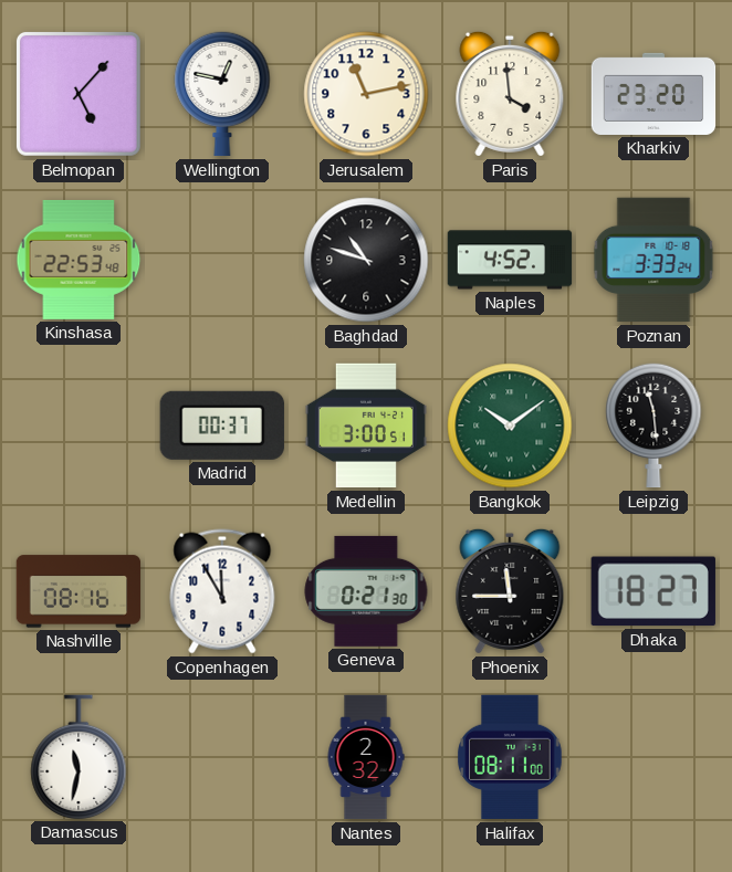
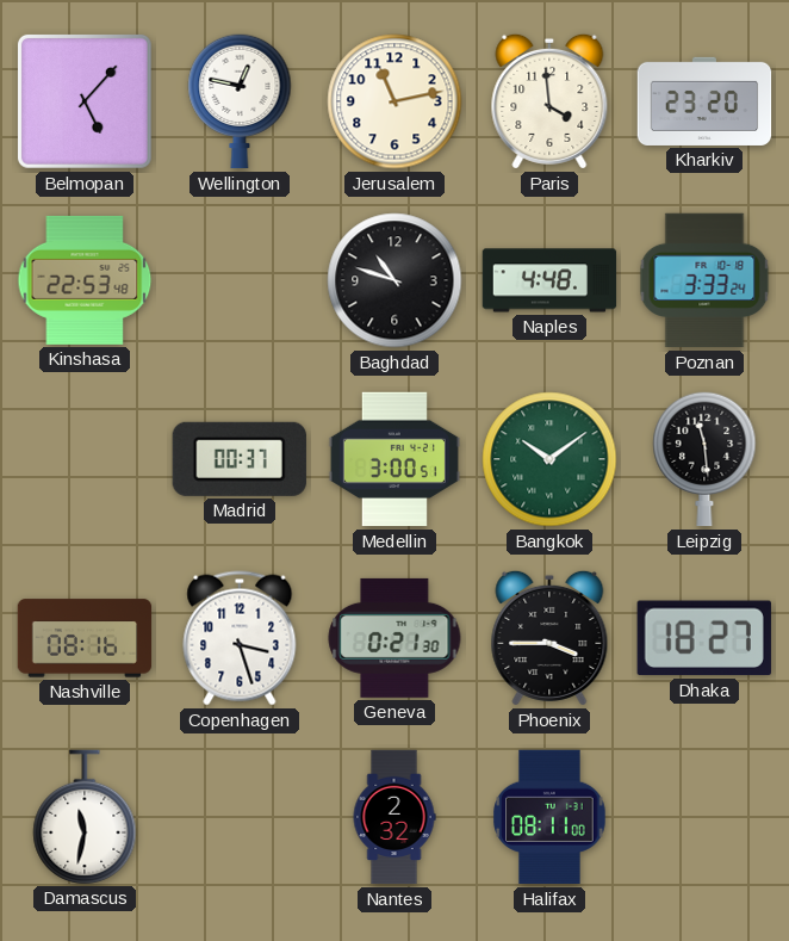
Naples: 4:52 -> 4:48
Copenhagen: 11:55 -> 3:27
Phoenix: 11:45 -> 3:45
